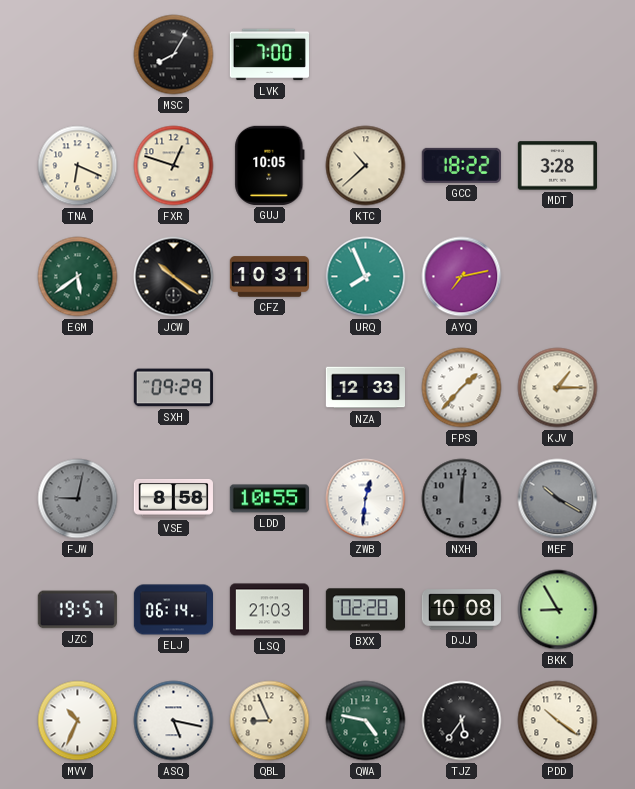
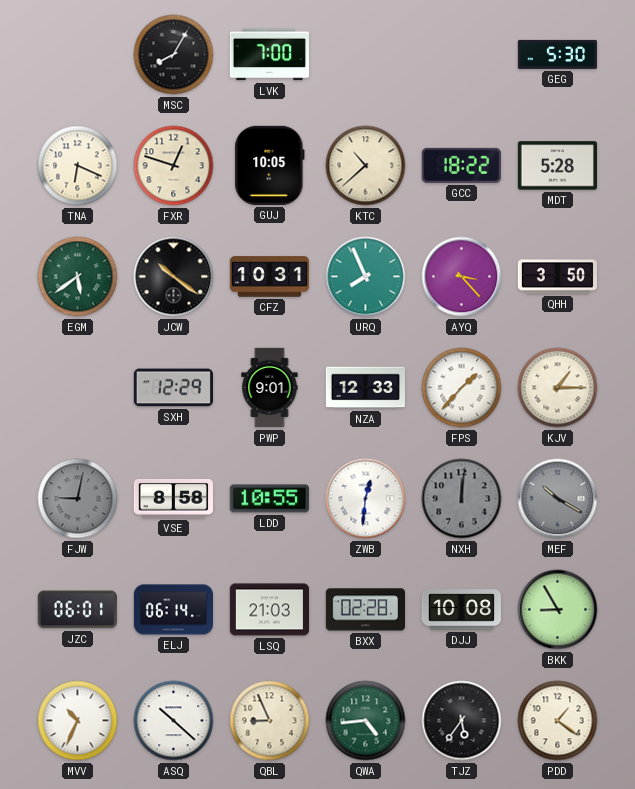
GEG: none -> 5:30
MDT: 3:28 -> 5:28
AYQ: 7:13 -> 3:23
QHH: none -> 3:50
SXH: 09:29 -> 12:29
PWP: none -> 9:01
JZC: 19:57 -> 06:01
ASQ: 5:17 -> 10:22
QWA: 4:47 -> 4:44
PDD: 10:21 -> 1:21
